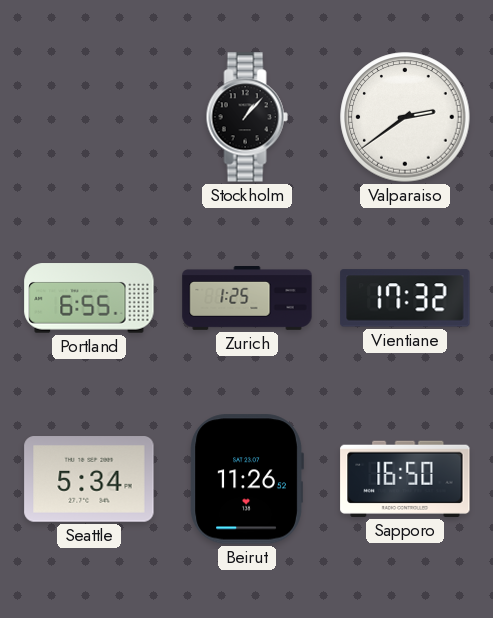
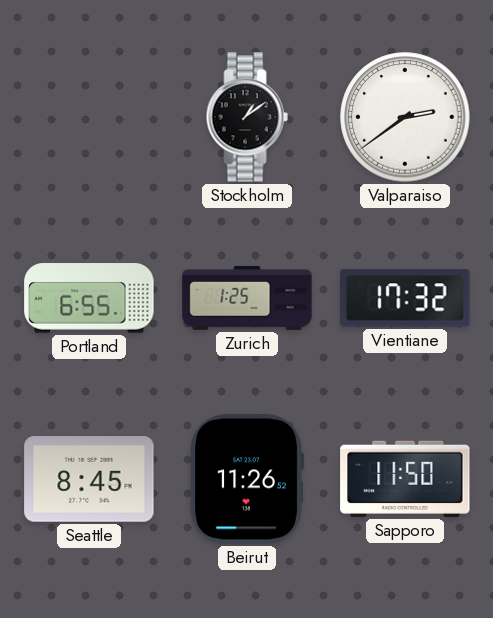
Stockholm: 1:07 -> 1:09
Seattle: 5:34 -> 8:45
Sapporo: 16:50 -> 11:50
